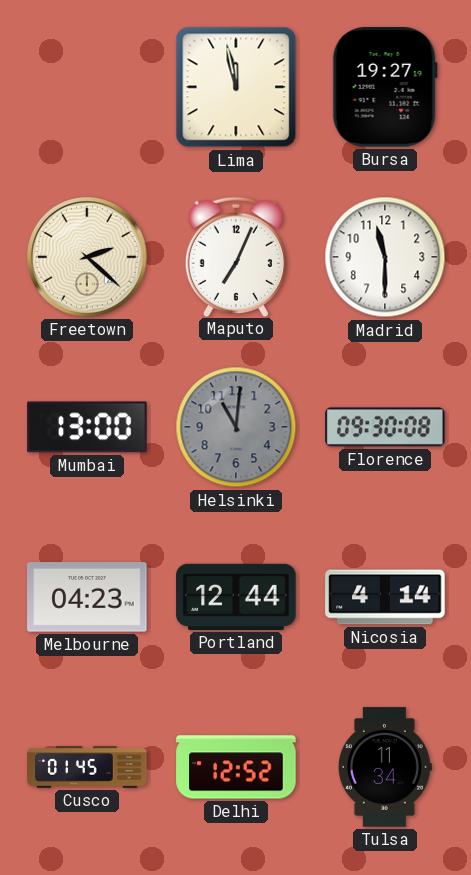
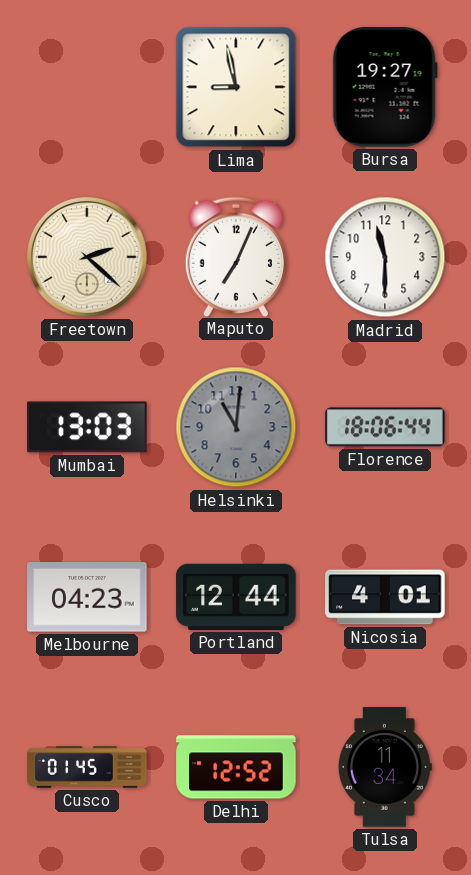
Lima: 11:58 -> 8:58
Mumbai: 13:00 -> 13:03
Florence: 09:30 -> 18:06
Nicosia: 4:14 -> 4:01
